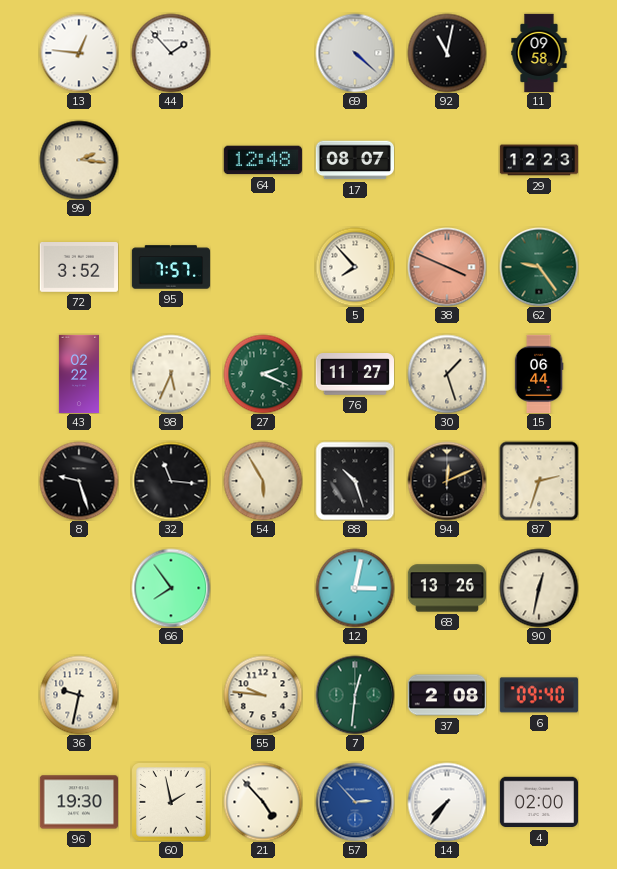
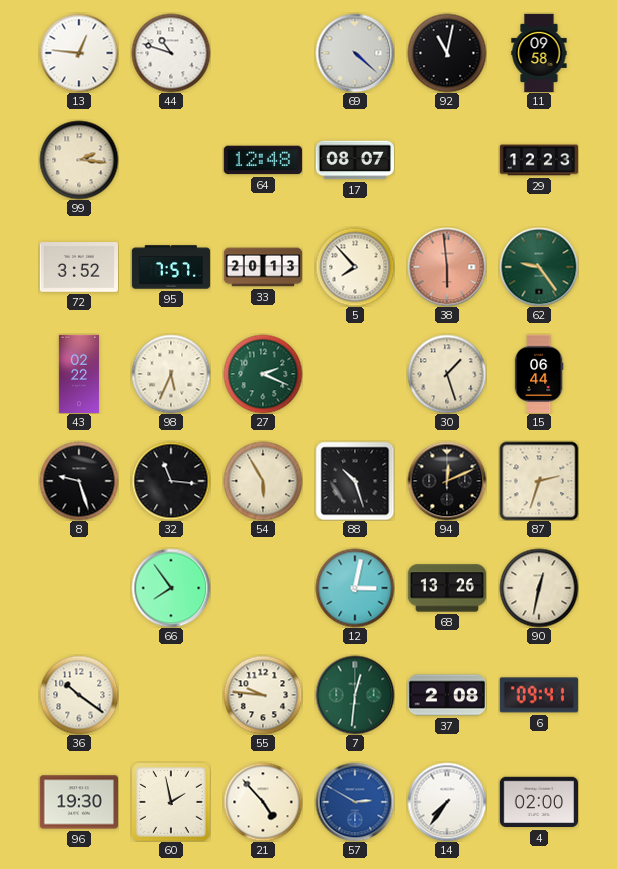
44: 1:53 -> 10:48
33: none -> 20:13
38: 3:49 -> 5:59
76: 11:27 -> none
36: 9:32 -> 10:21
6: 09:40 -> 09:41
57: 2:53 -> 2:50
